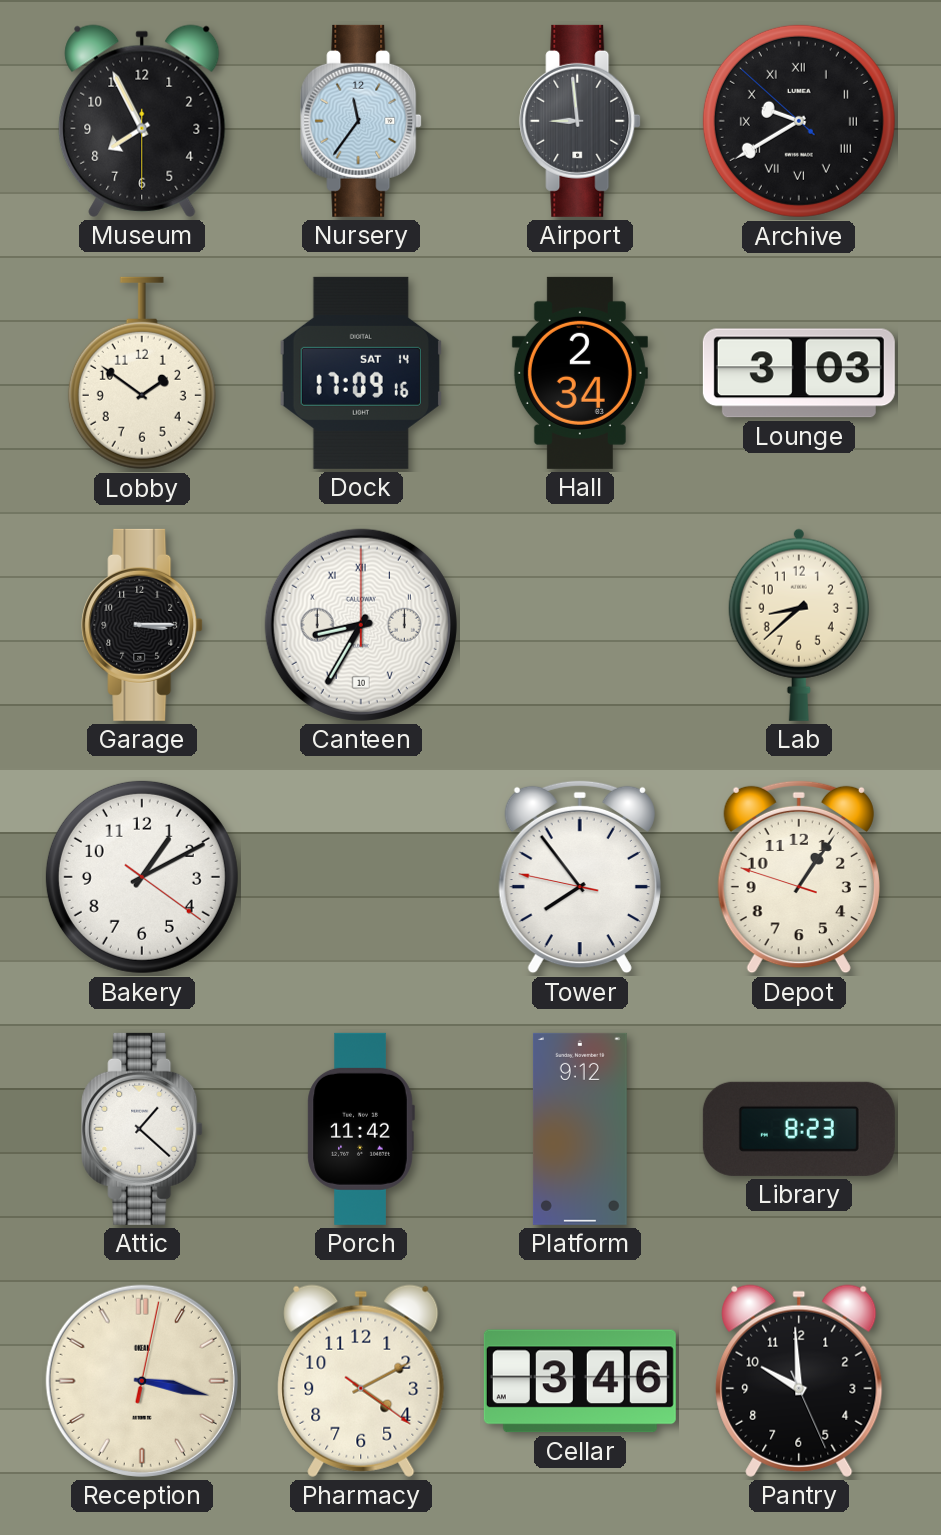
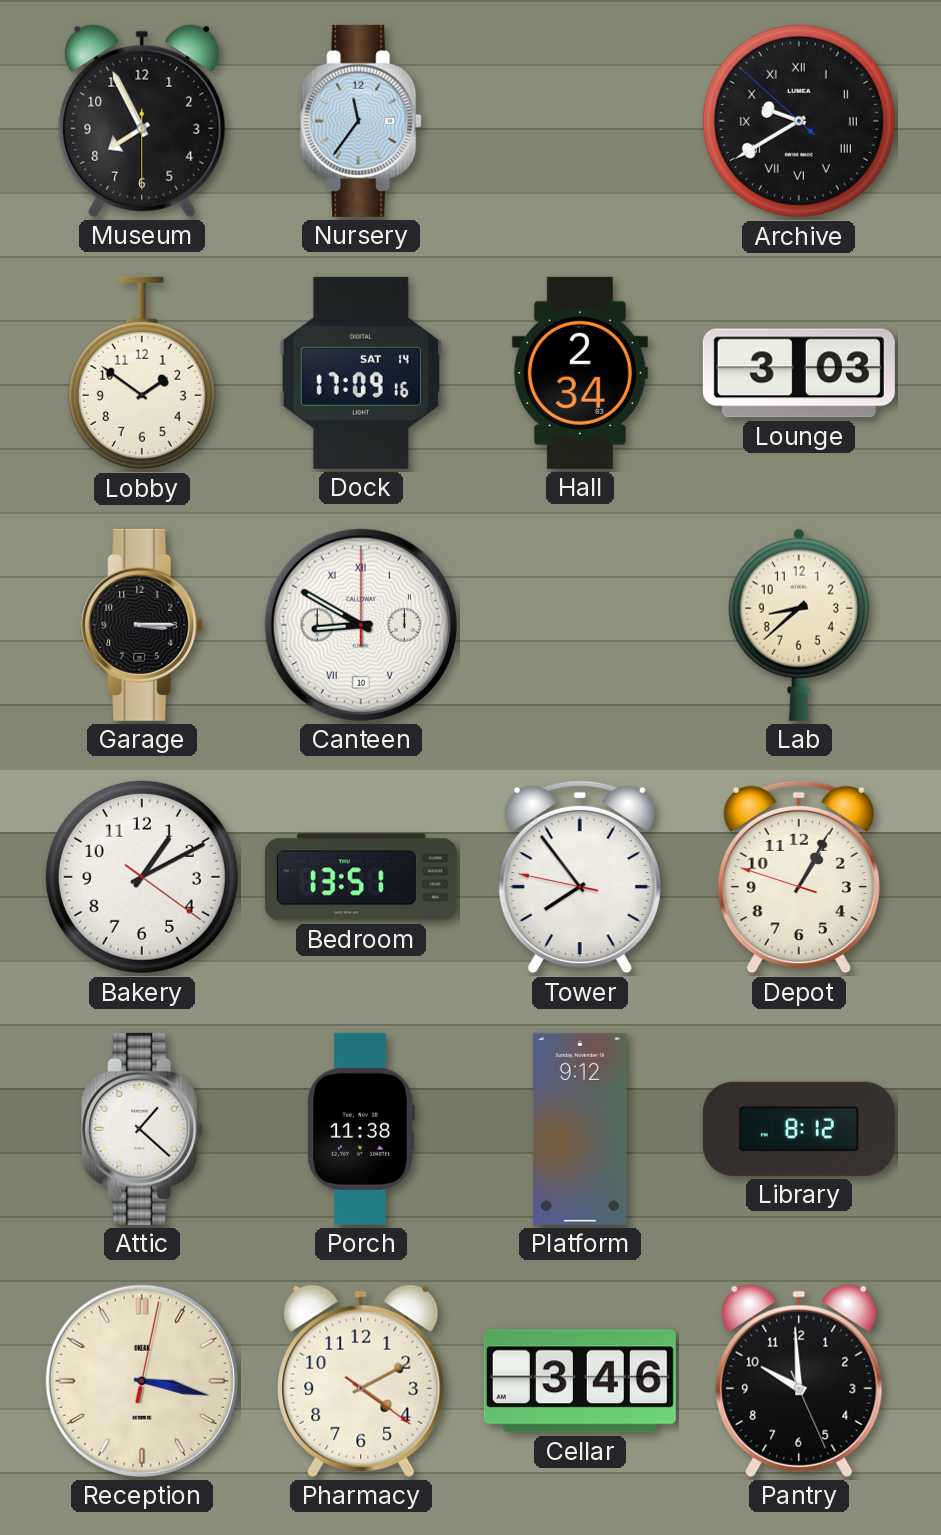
Airport: 8:59 -> none
Canteen: 8:35 -> 8:50
Bedroom: none -> 13:51
Depot: 1:05 -> 1:04
Porch: 11:42 -> 11:38
Library: 8:23 -> 8:12
